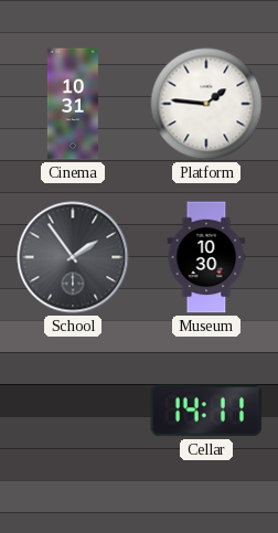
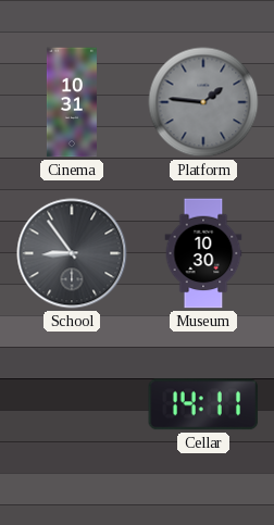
Platform dial: white -> grey
School: 1:54 -> 8:54
